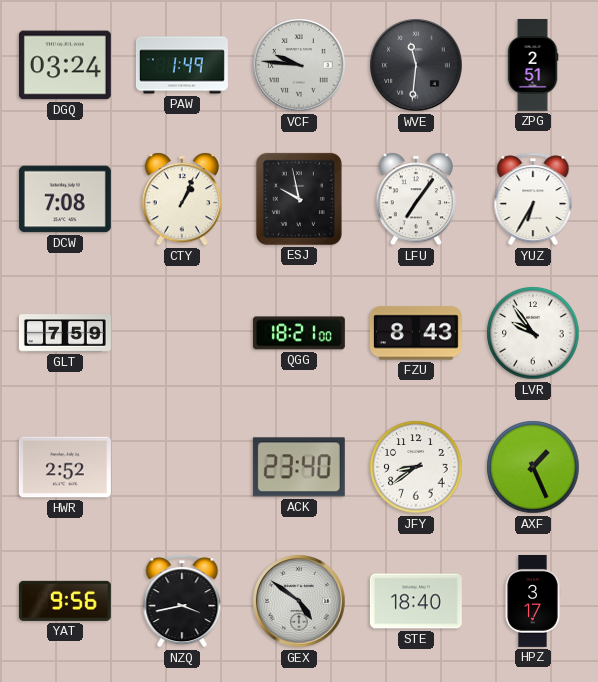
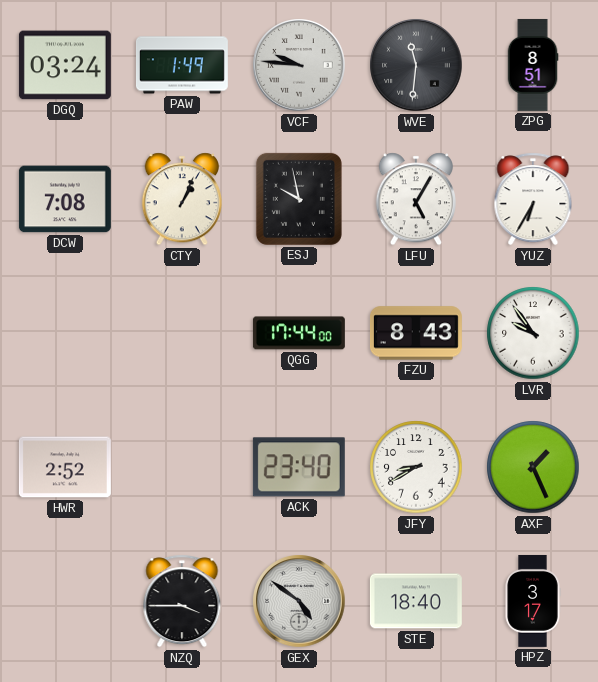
ZPG: 2:51 -> 8:51
LFU: 7:06 -> 5:05
GLT: 7:59 -> none
QGG: 18:21 -> 17:44
JFY: 8:39 -> 8:40
YAT: 9:56 -> none
NZQ: 3:43 -> 3:45
